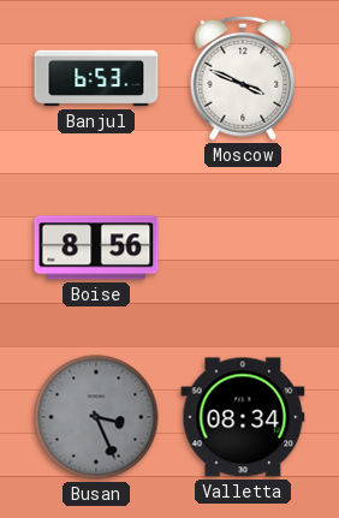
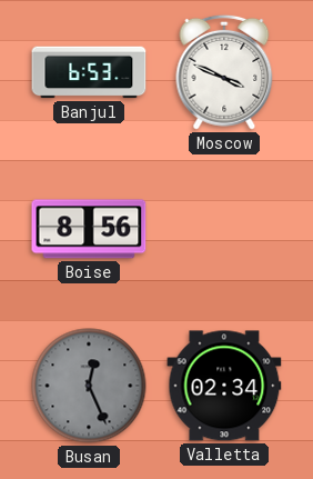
Busan: 3:26 -> 12:26
Valletta: 08:34 -> 02:34
